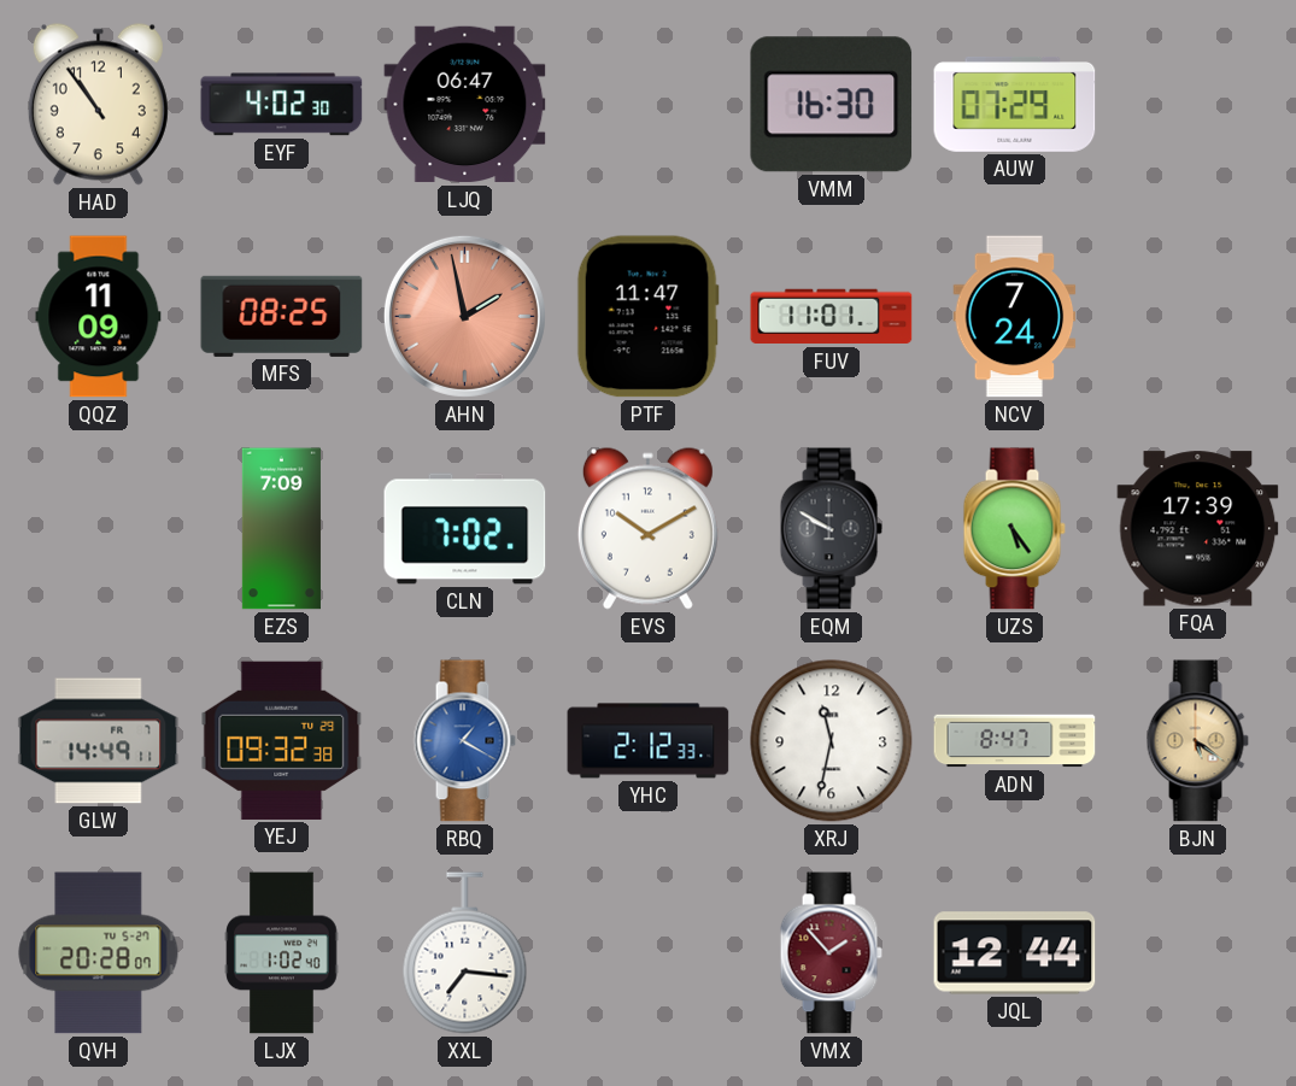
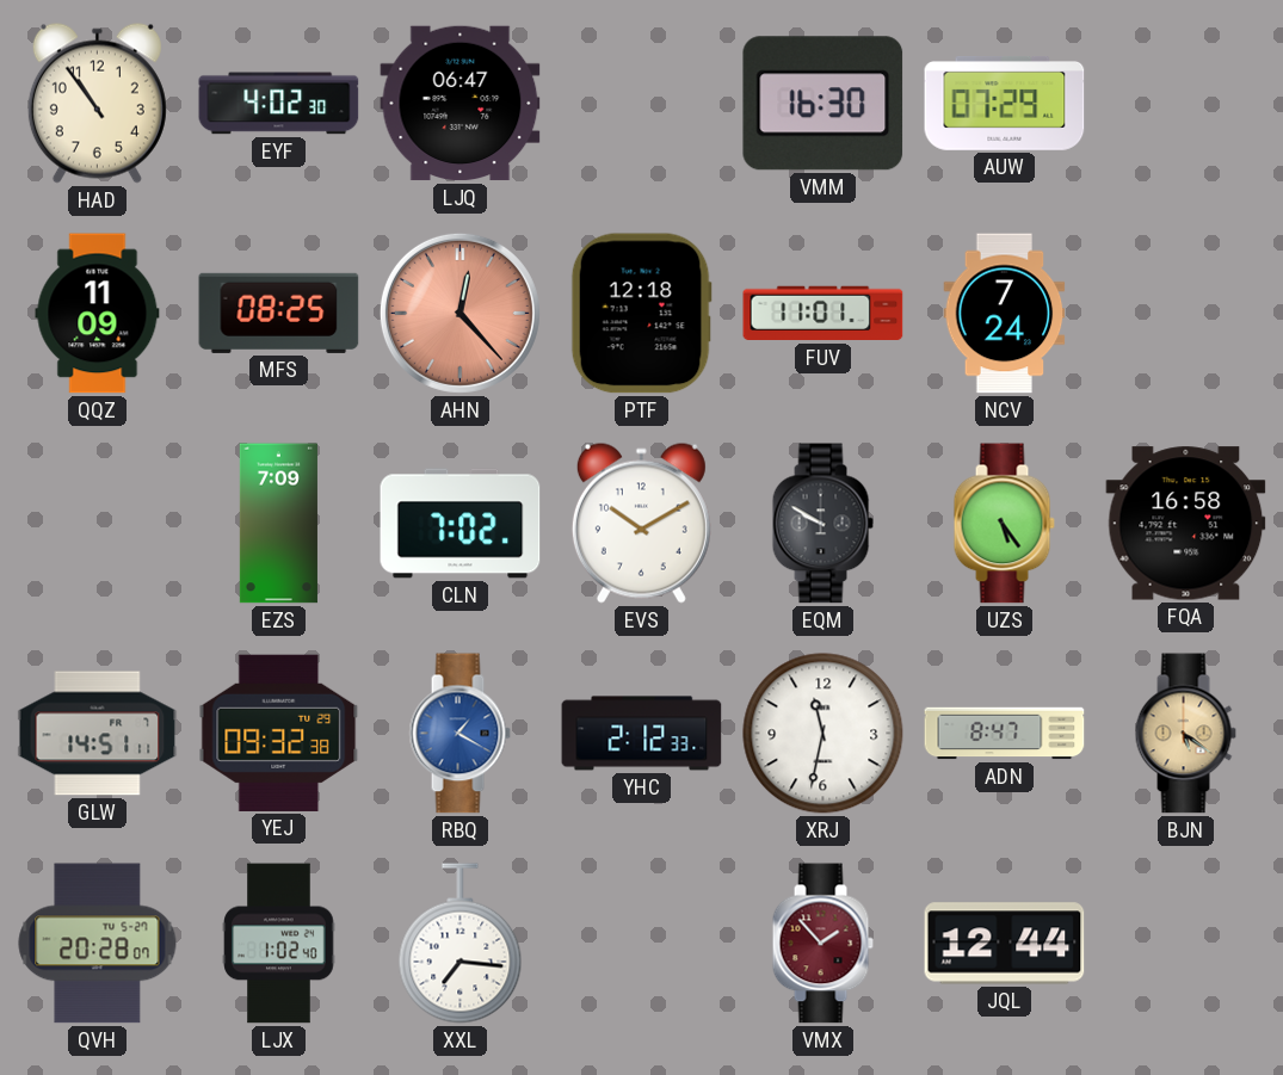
AHN: 1:58 -> 12:23
PTF: 11:47 -> 12:18
FQA: 17:39 -> 16:58
GLW: 14:49 -> 14:51
